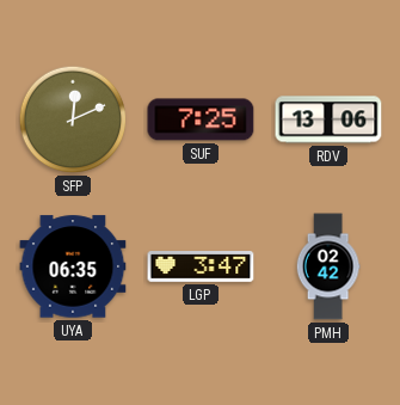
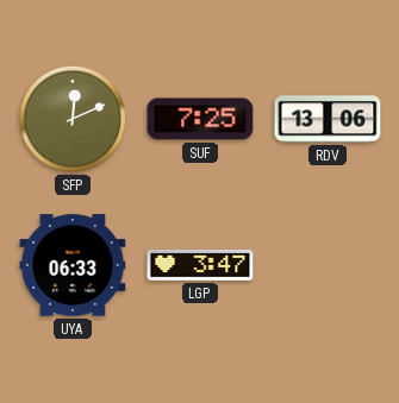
UYA: 06:35 -> 06:33
PMH: 02:42 -> none
